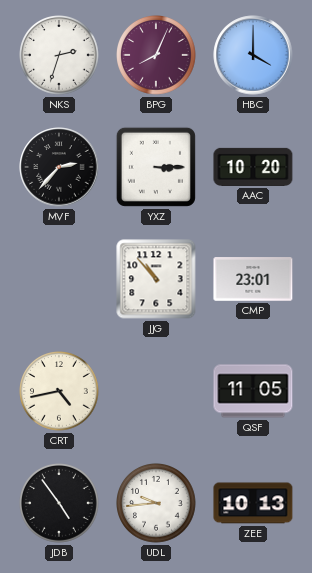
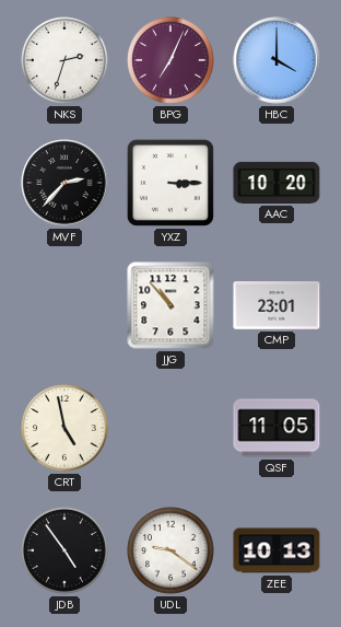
BPG: 8:04 -> 7:04
CRT: 4:43 -> 4:58
UDL: 9:44 -> 9:21
